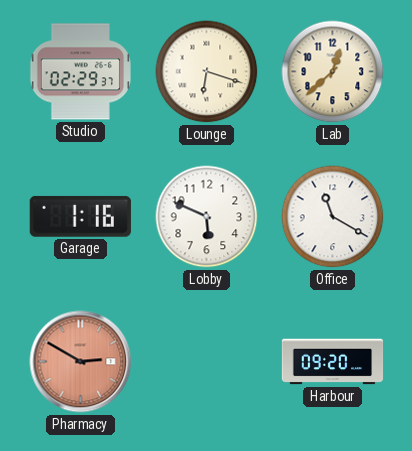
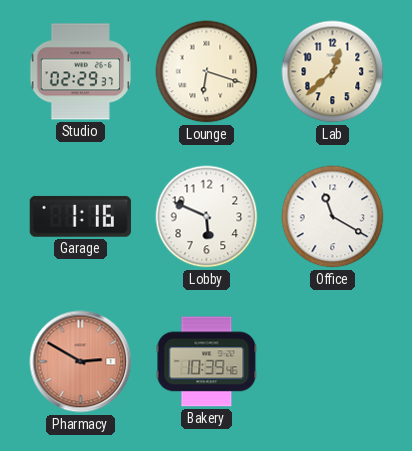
Bakery: none -> 10:39
Harbour: 09:20 -> none
